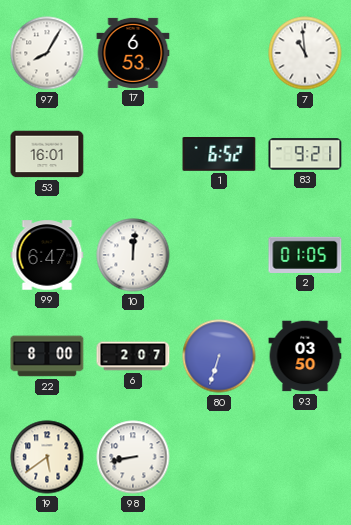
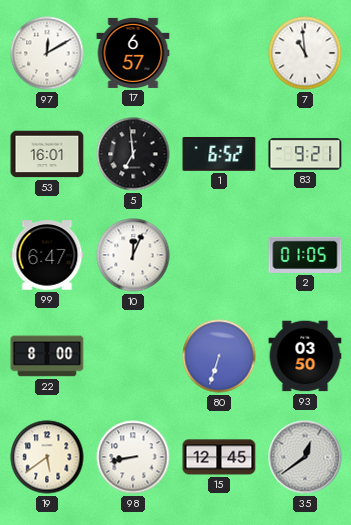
97: 8:05 -> 12:10
17: 6:53 -> 6:57
5: none -> 6:59
10: 12:01 -> 12:04
6: 2:07 -> none
15: none -> 12:45
35: none -> 12:39
